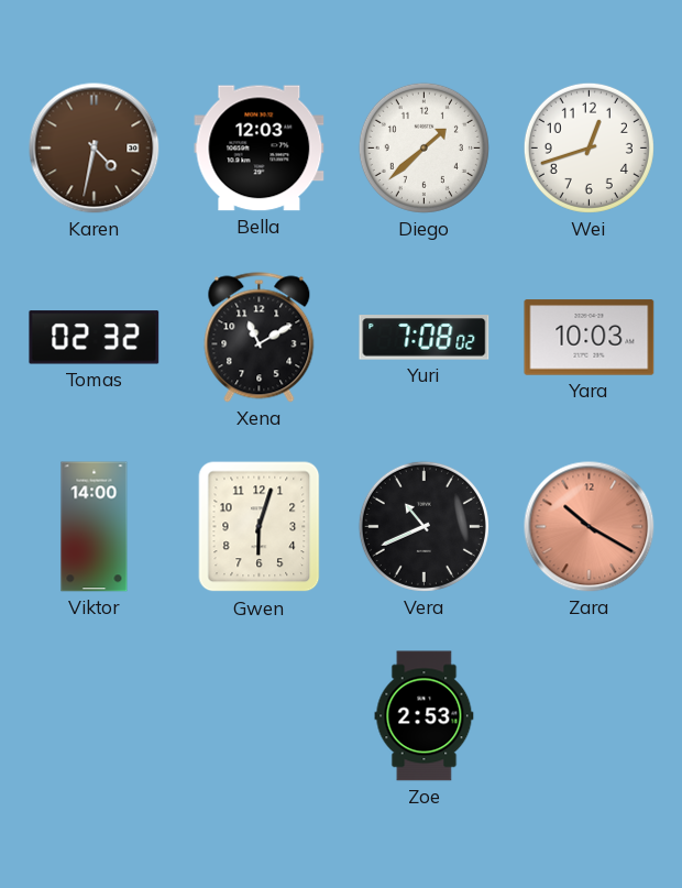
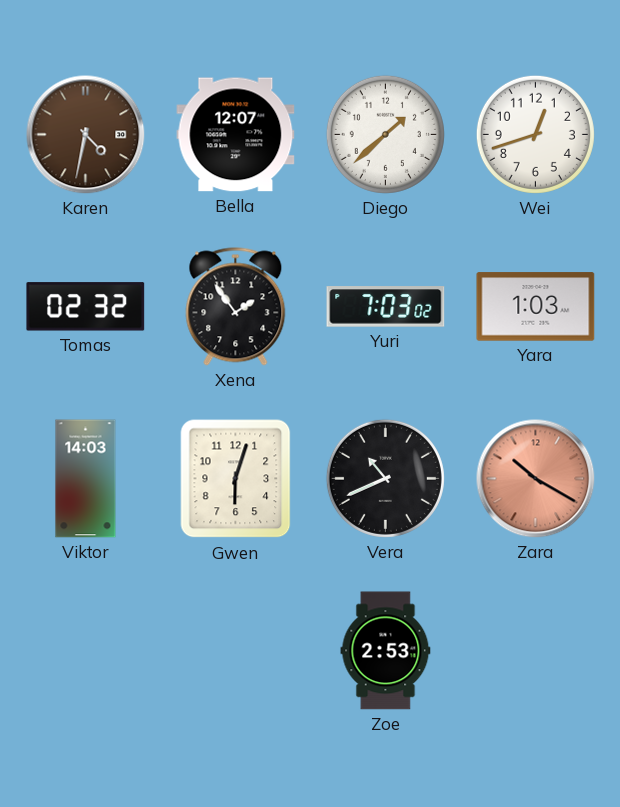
Bella: 12:03 -> 12:07
Xena: 11:10 -> 1:54
Yuri: 7:08 -> 7:03
Yara: 10:03 -> 1:03
Viktor: 14:00 -> 14:03
